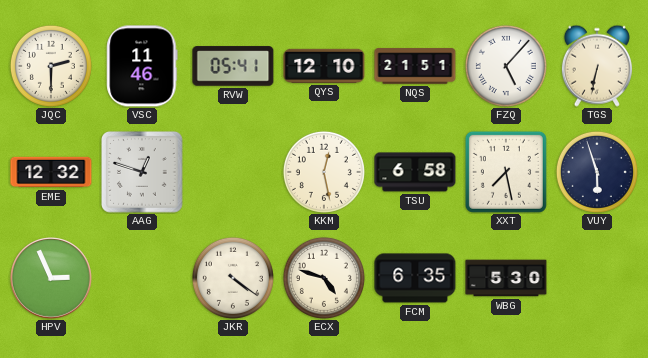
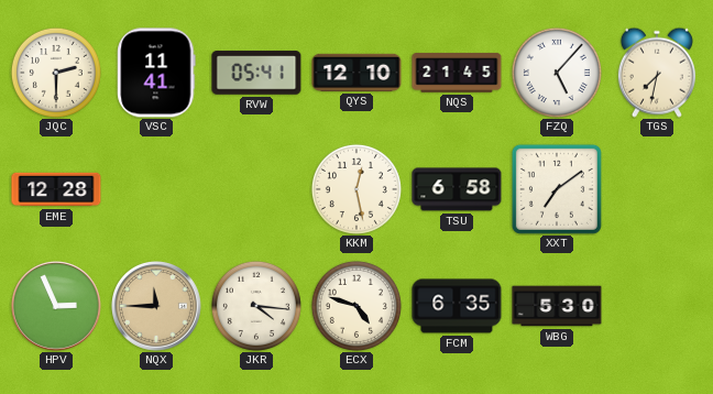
VSC: 11:46 -> 11:41
NQS: 21:51 -> 21:45
TGS: 6:32 -> 7:32
EME: 12:32 -> 12:28
AAG: 12:48 -> none
XXT: 7:28 -> 7:09
VUY: 5:57 -> none
NQX: none -> 11:45
JKR: 4:21 -> 4:16
